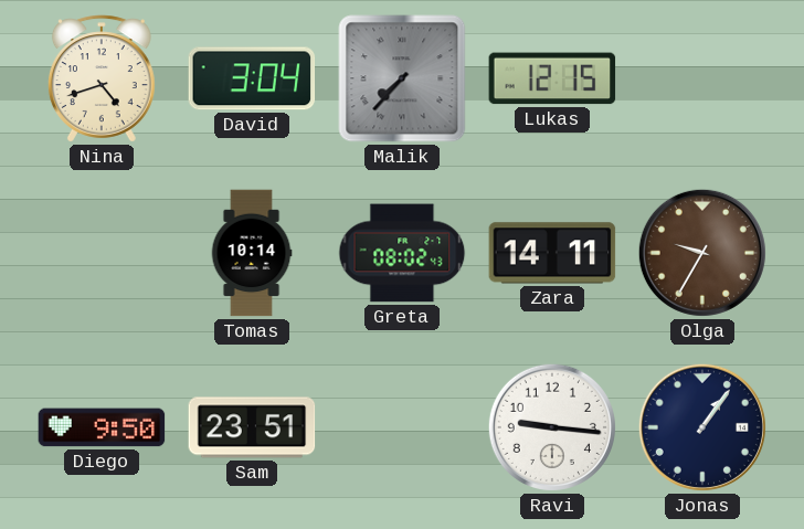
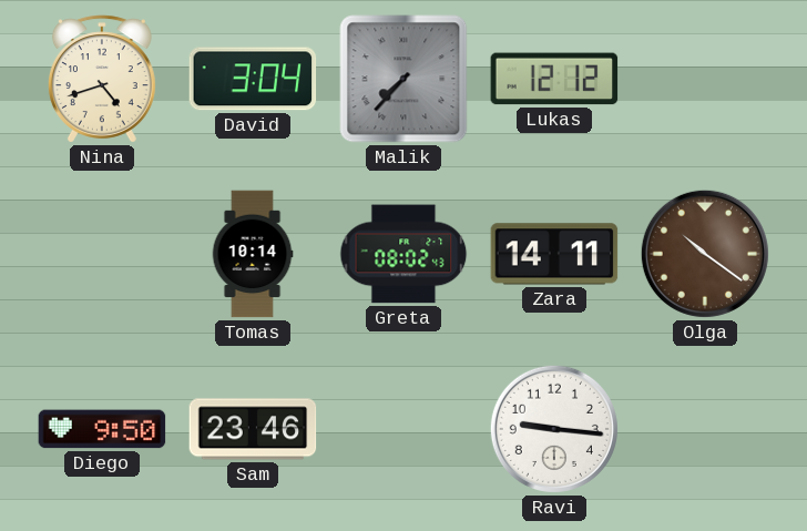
Lukas: 12:15 -> 12:12
Olga: 9:35 -> 10:21
Sam: 23:51 -> 23:46
Jonas: 1:06 -> none
